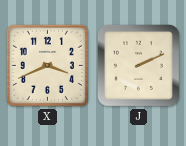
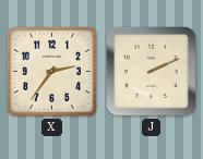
X: 3:41 -> 2:36
